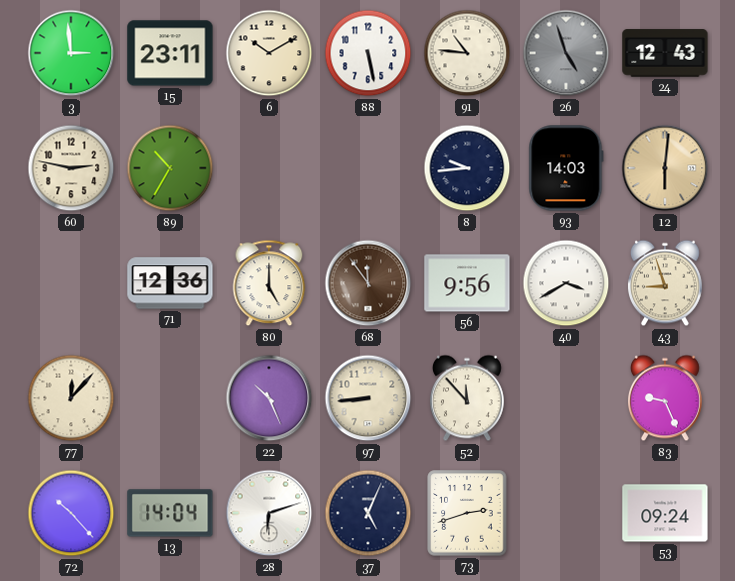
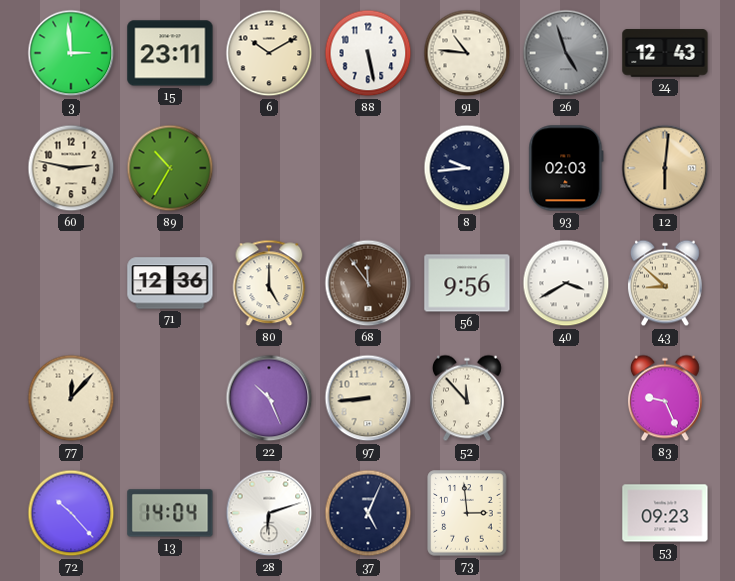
93: 14:03 -> 02:03
43: 8:57 -> 8:52
73: 2:42 -> 2:59
53: 09:24 -> 09:23
